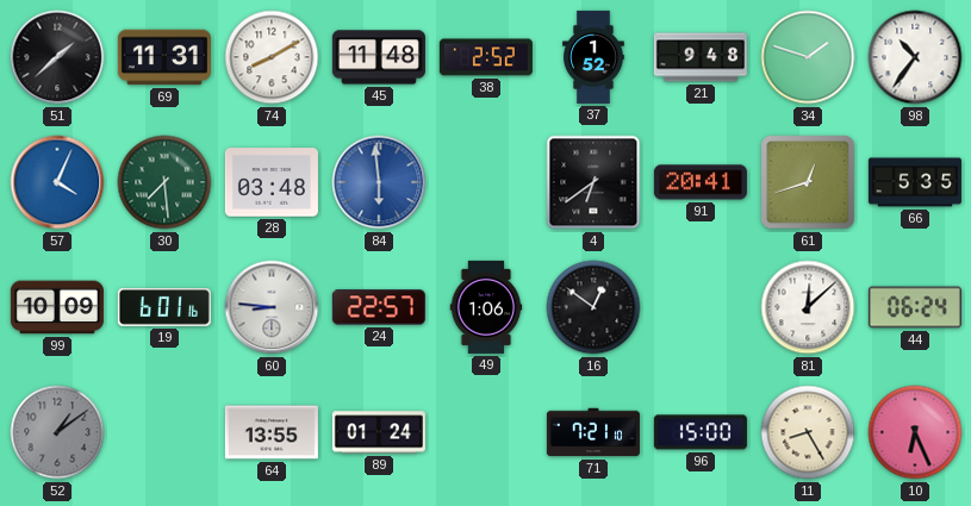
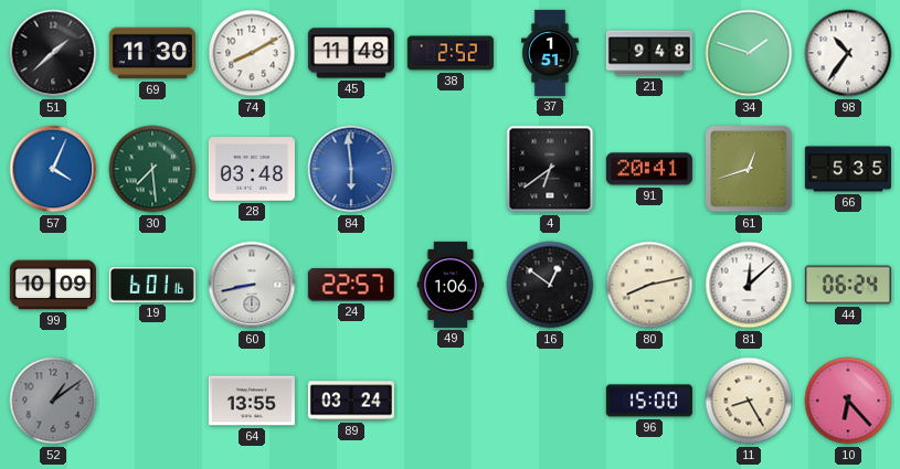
69: 11:31 -> 11:30
37: 1:52 -> 1:51
60: 8:46 -> 8:43
80: none -> 8:13
89: 01:24 -> 03:24
71: 7:21 -> none
10: 6:26 -> 6:23
